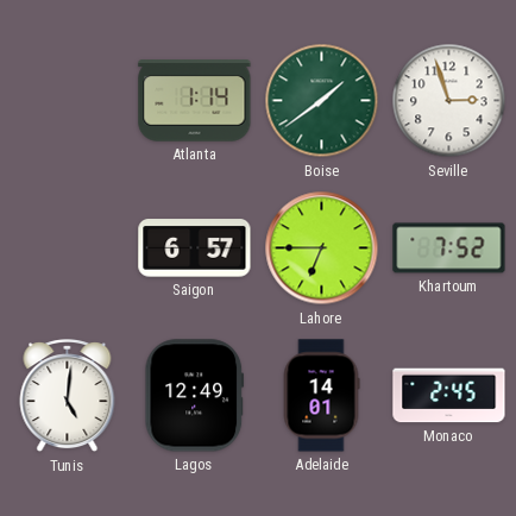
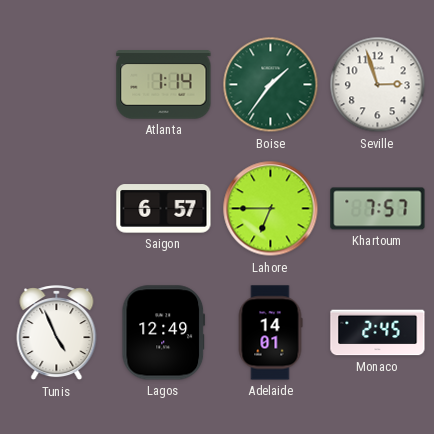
Boise: 1:39 -> 1:36
Khartoum: 7:52 -> 7:57
Tunis: 5:01 -> 4:56
